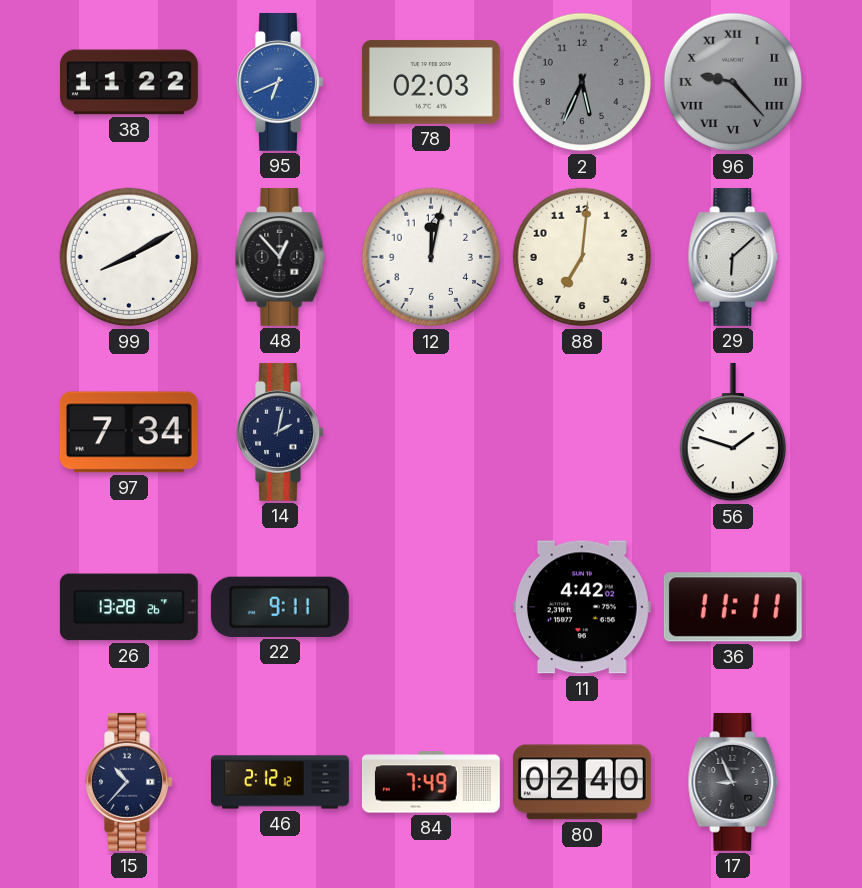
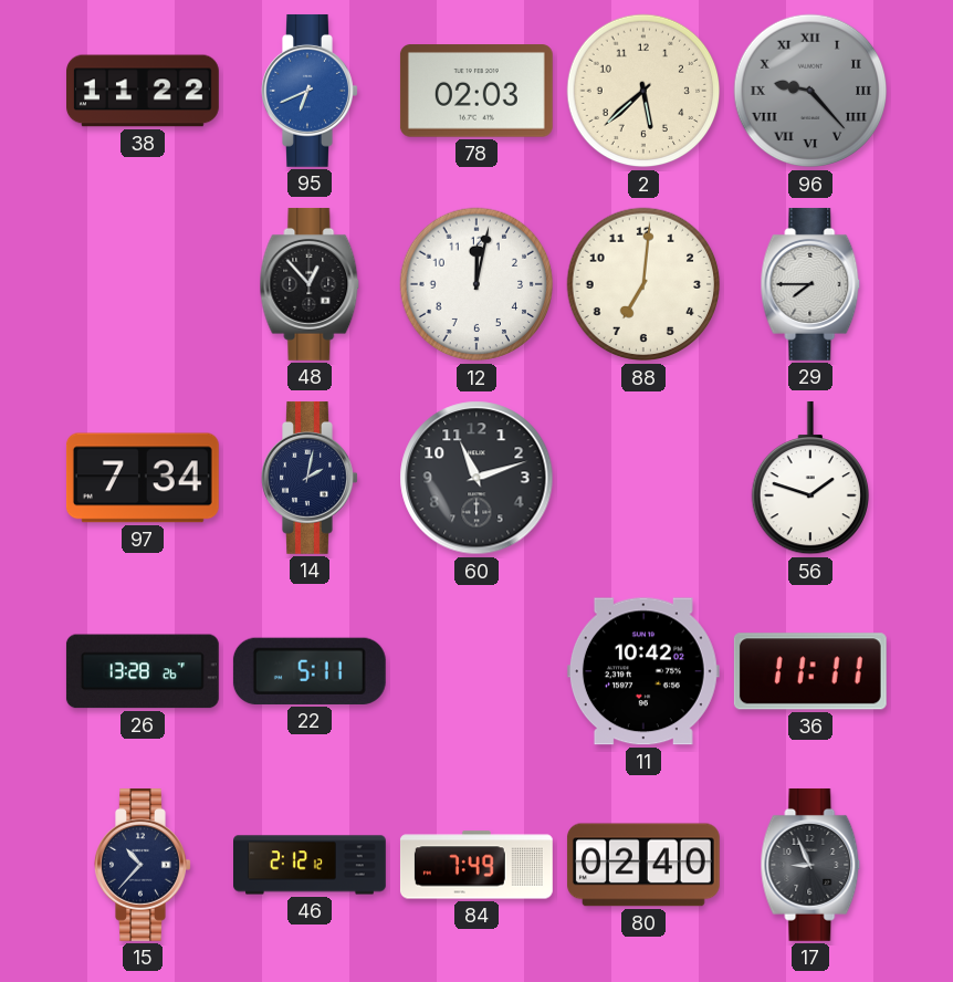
2: 5:34 -> 5:38
2 dial: grey -> cream
99: 8:10 -> none
29: 6:08 -> 7:45
60: none -> 11:12
22: 9:11 -> 5:11
11: 4:42 -> 10:42
